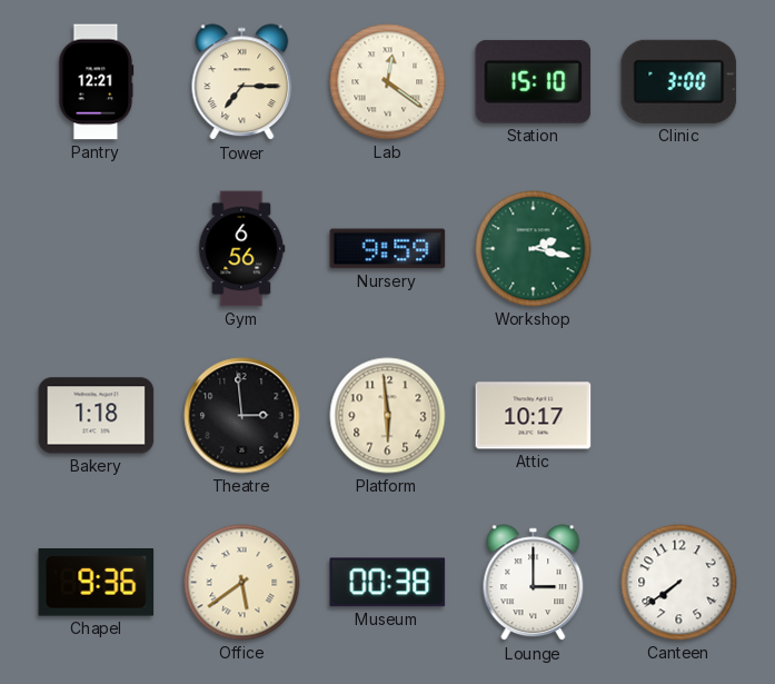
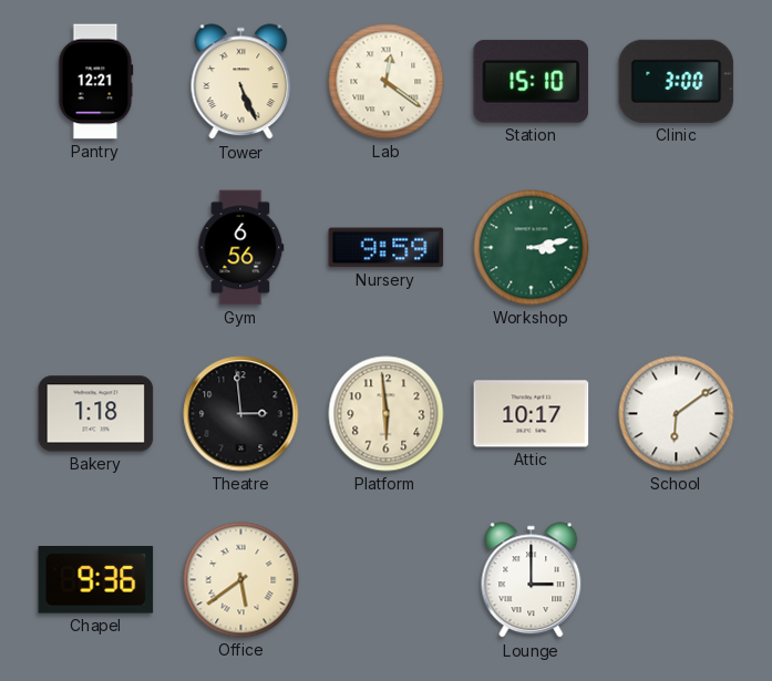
Tower: 7:15 -> 5:26
Workshop: 2:17 -> 3:13
School: none -> 6:09
Museum: 00:38 -> none
Canteen: 7:39 -> none
